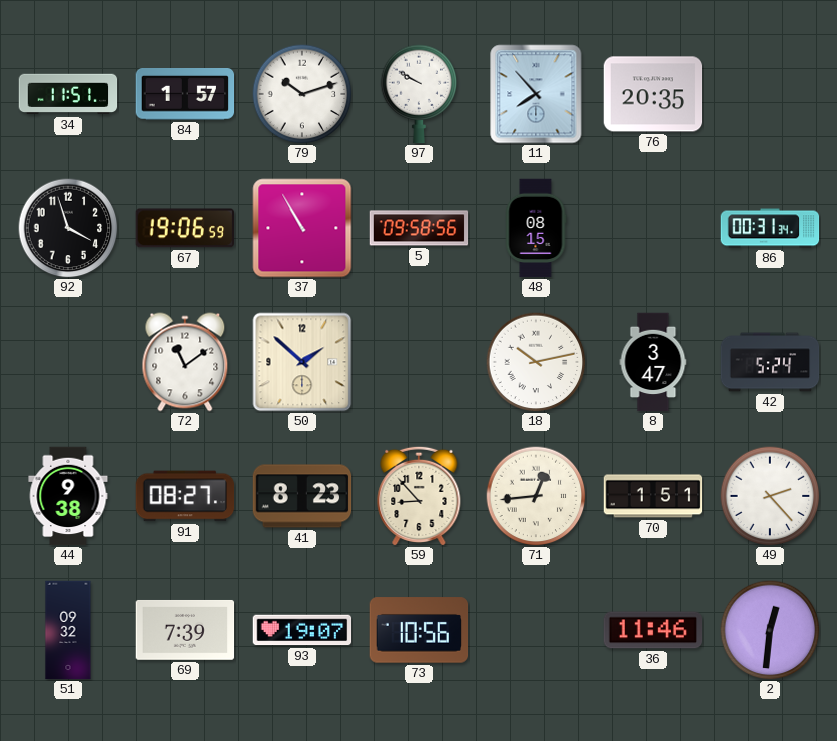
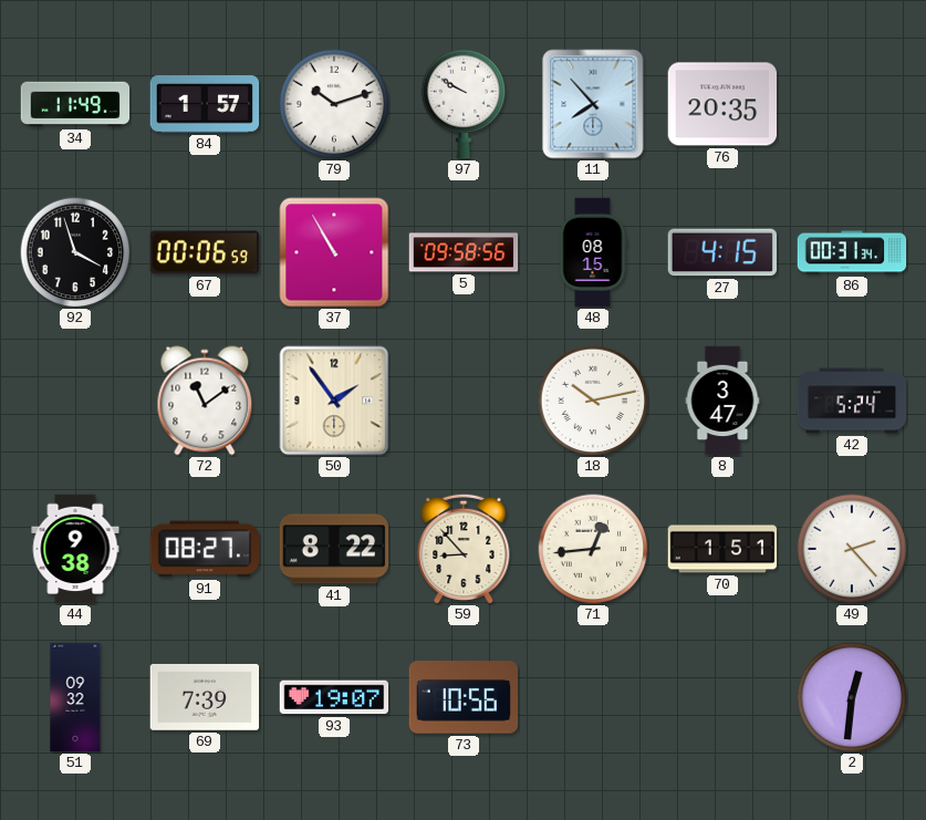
34: 11:51 -> 11:49
67: 19:06 -> 00:06
27: none -> 4:15
50: 1:52 -> 1:54
41: 8:23 -> 8:22
36: 11:46 -> none
